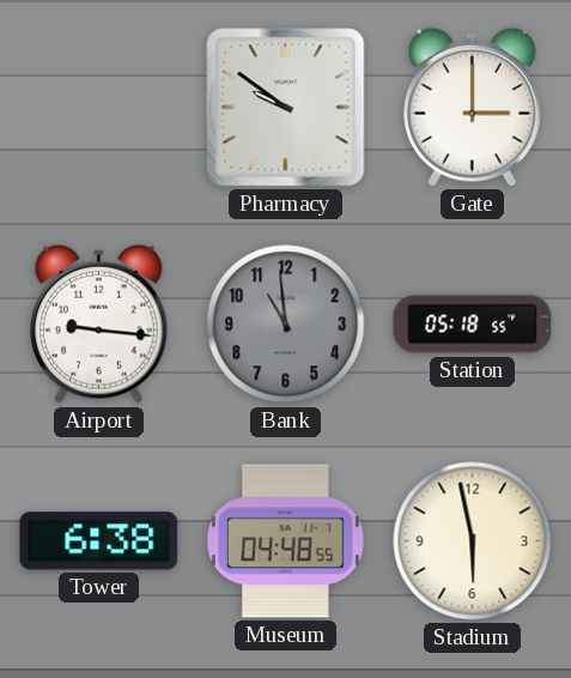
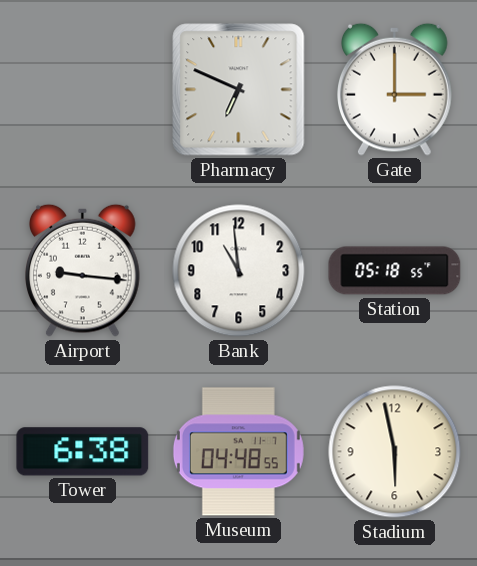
Pharmacy: 9:51 -> 6:49
Bank dial: grey -> white
